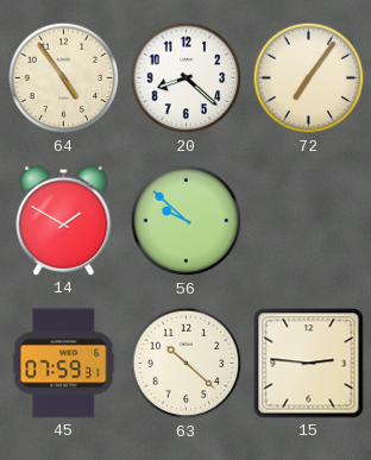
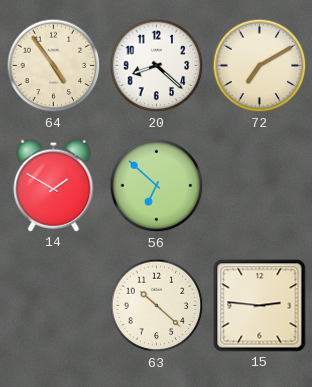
72: 7:06 -> 7:10
56: 9:52 -> 6:52
45: 07:59 -> none
